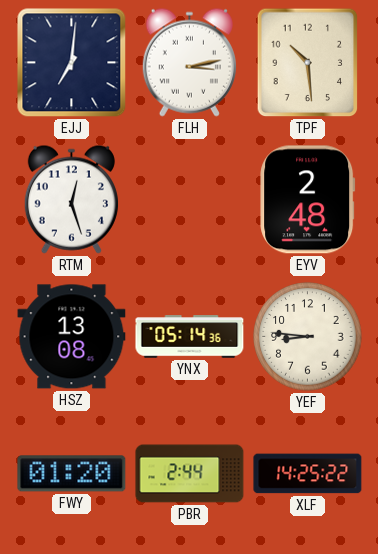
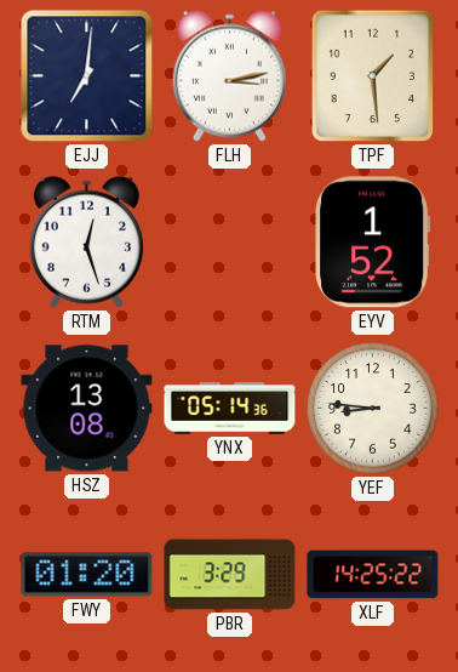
TPF: 10:29 -> 1:29
EYV: 2:48 -> 1:52
PBR: 2:44 -> 3:29
